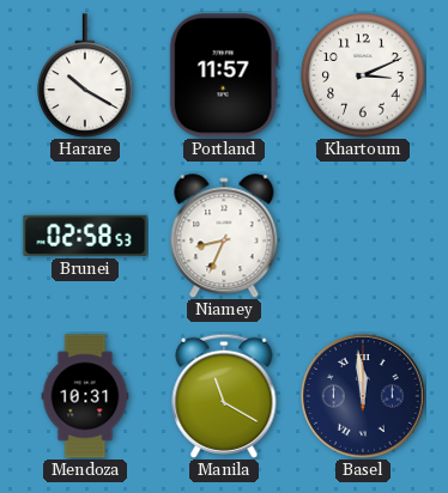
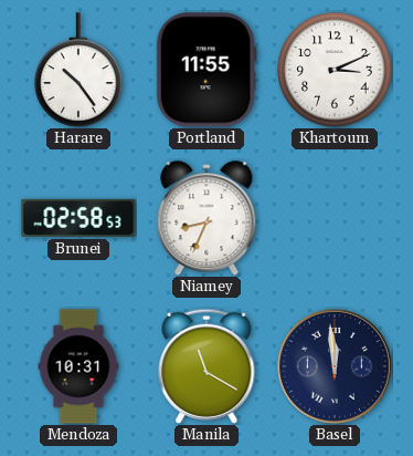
Harare: 10:20 -> 10:24
Portland: 11:57 -> 11:55
